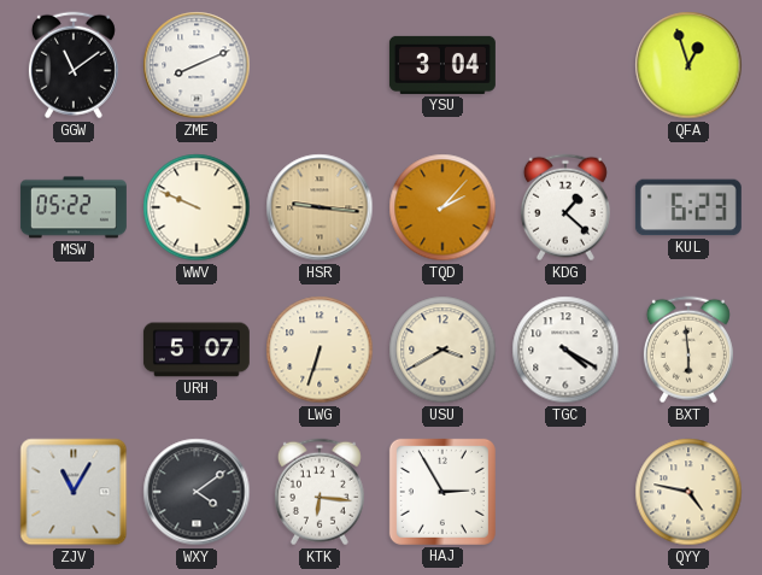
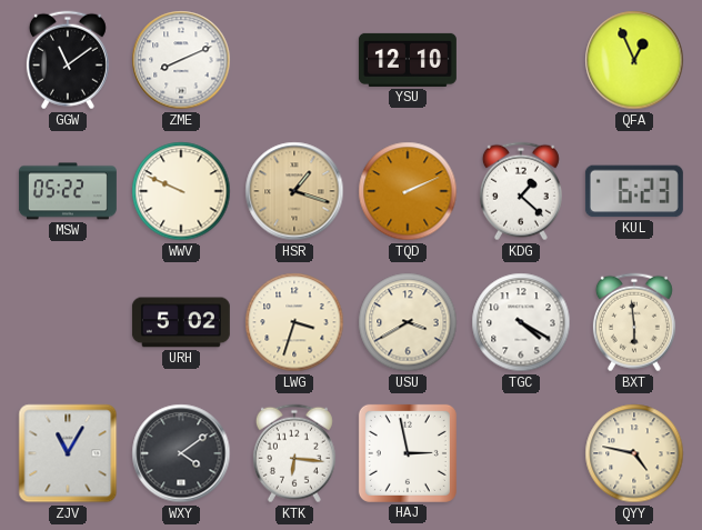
YSU: 3:04 -> 12:10
QFA: 12:57 -> 12:56
HSR: 9:16 -> 1:18
TQD: 2:07 -> 2:11
URH: 5:07 -> 5:02
LWG: 6:33 -> 3:33
HAJ: 2:55 -> 2:58
